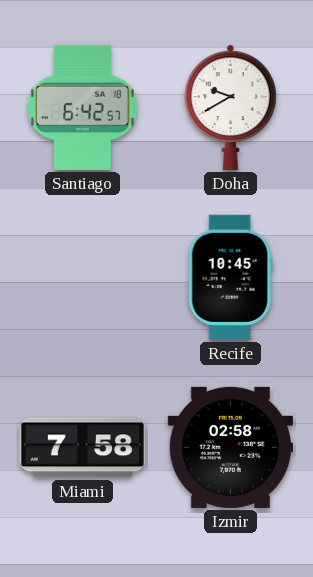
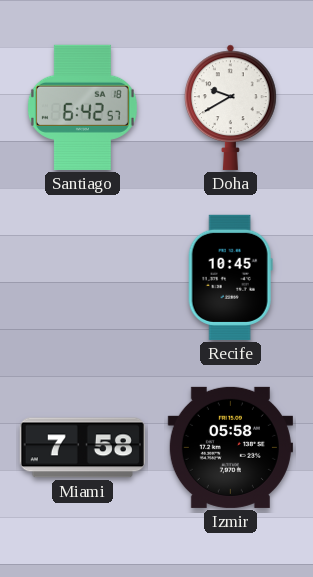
Izmir: 02:58 -> 05:58
